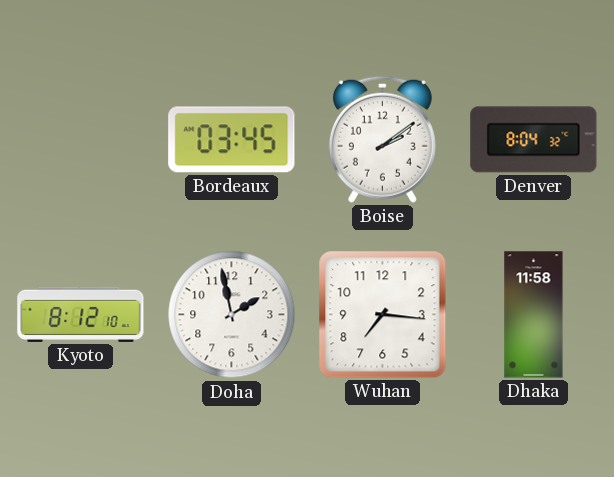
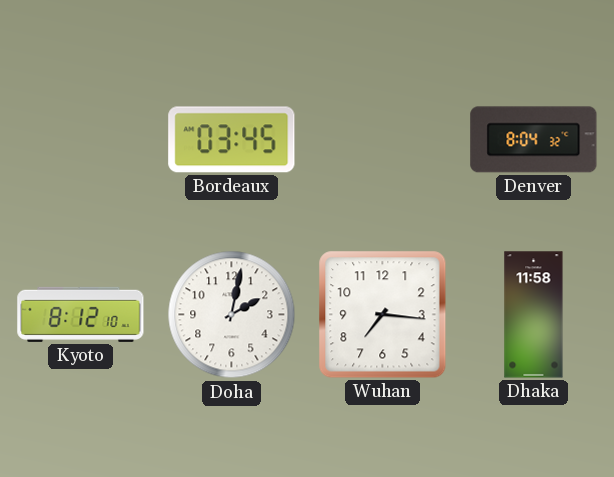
Boise: 2:09 -> none
Doha: 1:58 -> 2:02
